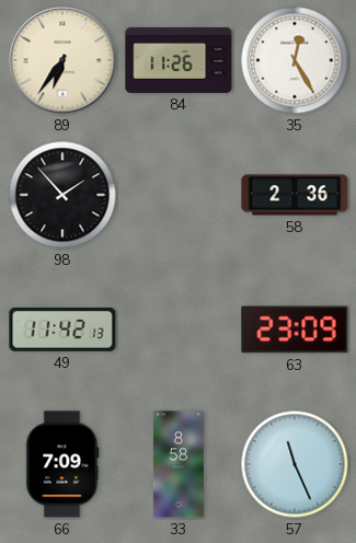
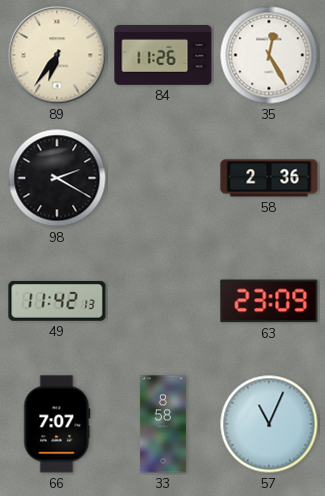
98: 1:53 -> 2:20
66: 7:09 -> 7:07
57: 11:26 -> 11:04
